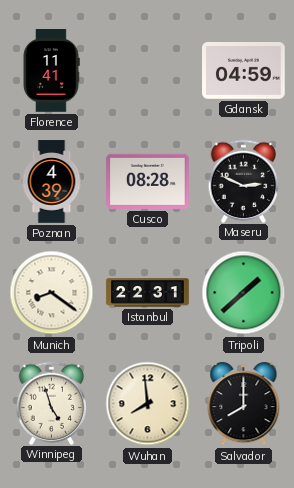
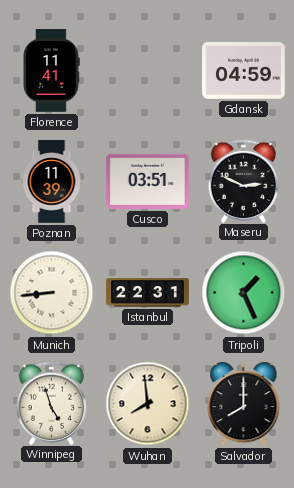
Poznan: 4:39 -> 11:39
Cusco: 08:28 -> 03:51
Munich: 8:21 -> 8:44
Tripoli: 1:38 -> 1:26
